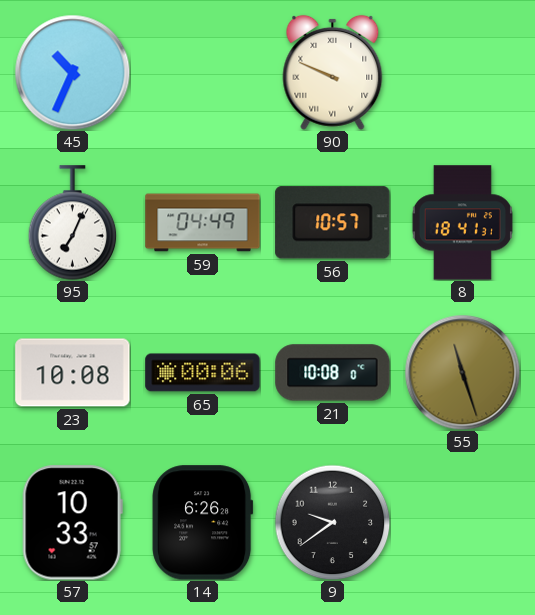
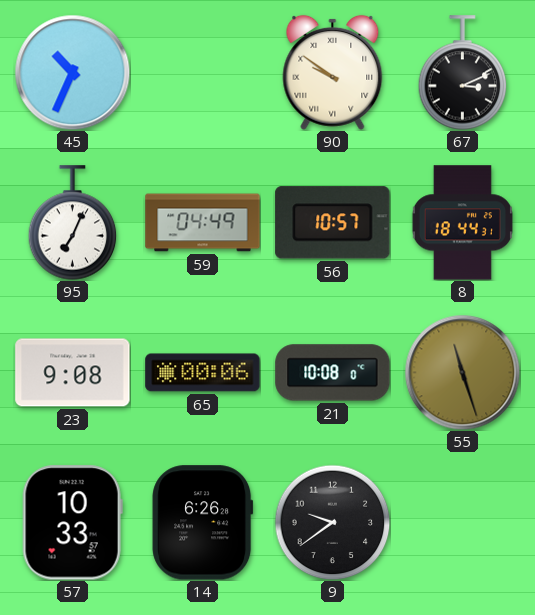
90: 9:49 -> 9:51
67: none -> 3:11
8: 18:41 -> 18:44
23: 10:08 -> 9:08
